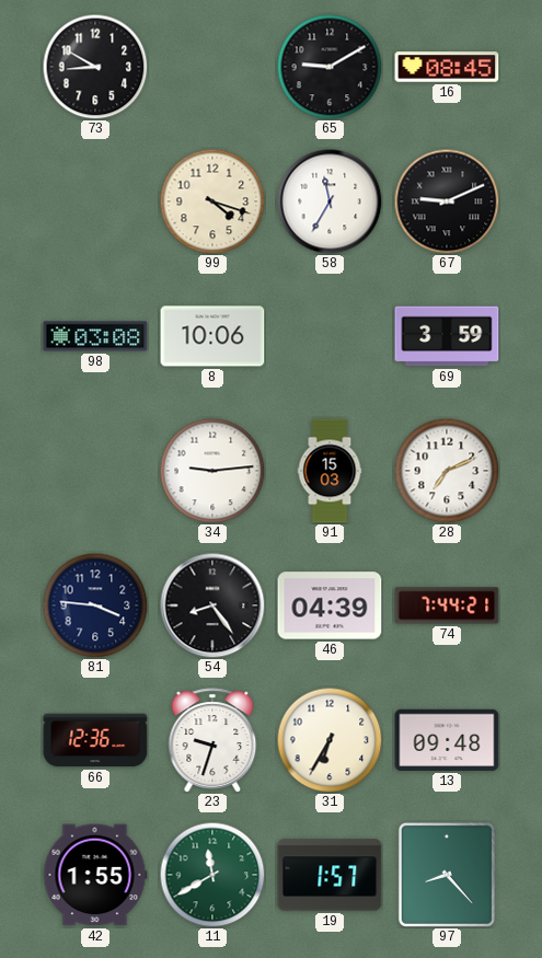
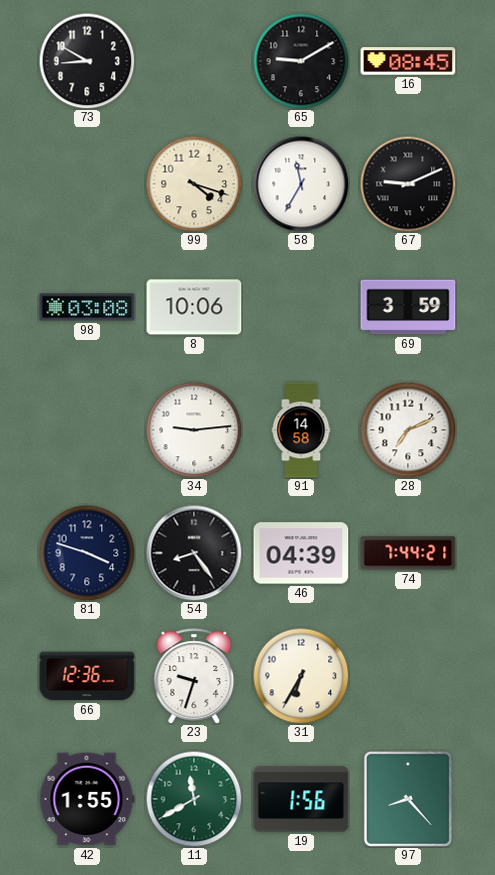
91: 15:03 -> 14:58
81: 3:46 -> 3:48
13: 09:48 -> none
19: 1:57 -> 1:56
